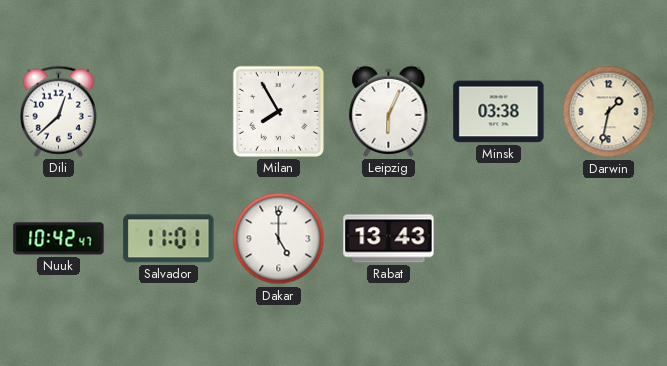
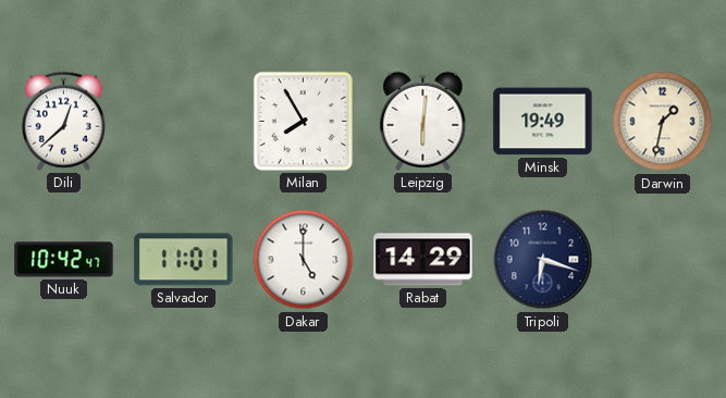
Leipzig: 6:04 -> 6:01
Minsk: 03:38 -> 19:49
Rabat: 13:43 -> 14:29
Tripoli: none -> 6:18
